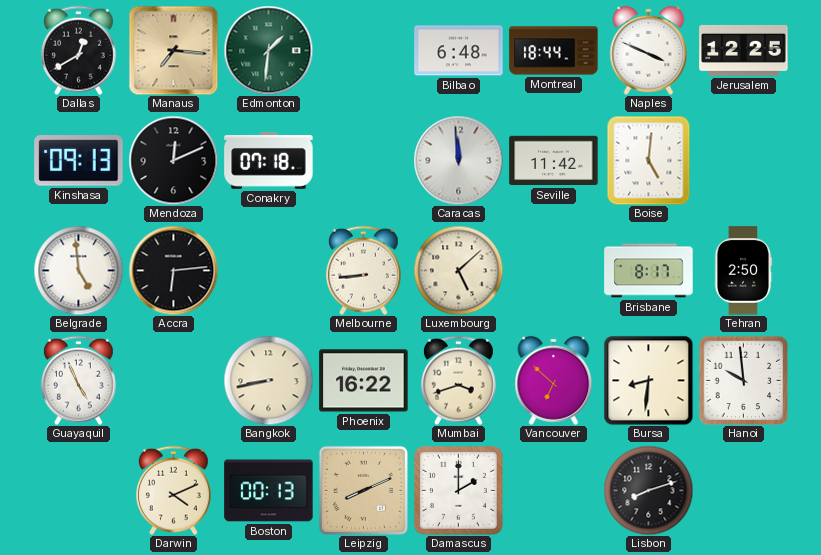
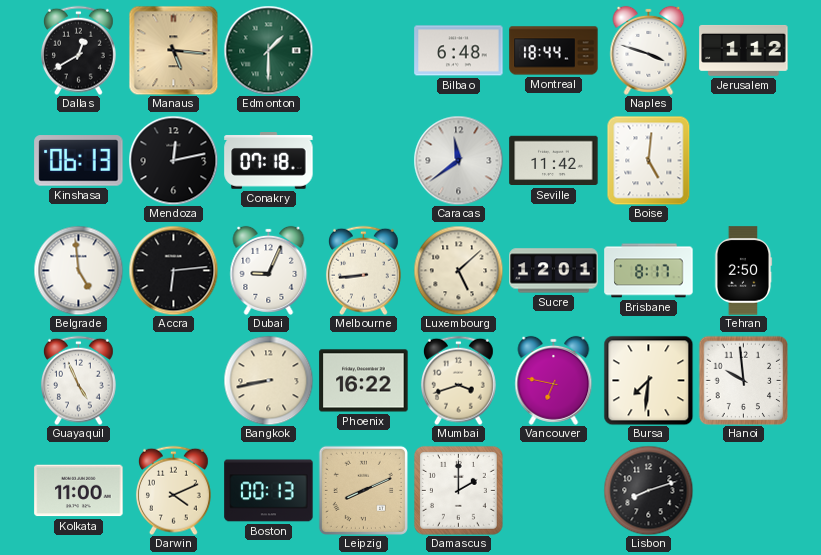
Manaus: 7:16 -> 5:16
Edmonton: 1:31 -> 1:30
Naples: 3:49 -> 3:48
Jerusalem: 12:25 -> 1:12
Kinshasa: 09:13 -> 06:13
Mendoza: 12:11 -> 12:13
Caracas: 11:59 -> 11:39
Dubai: none -> 9:04
Sucre: none -> 12:01
Vancouver: 6:52 -> 6:47
Bursa: 8:31 -> 7:31
Kolkata: none -> 11:00
